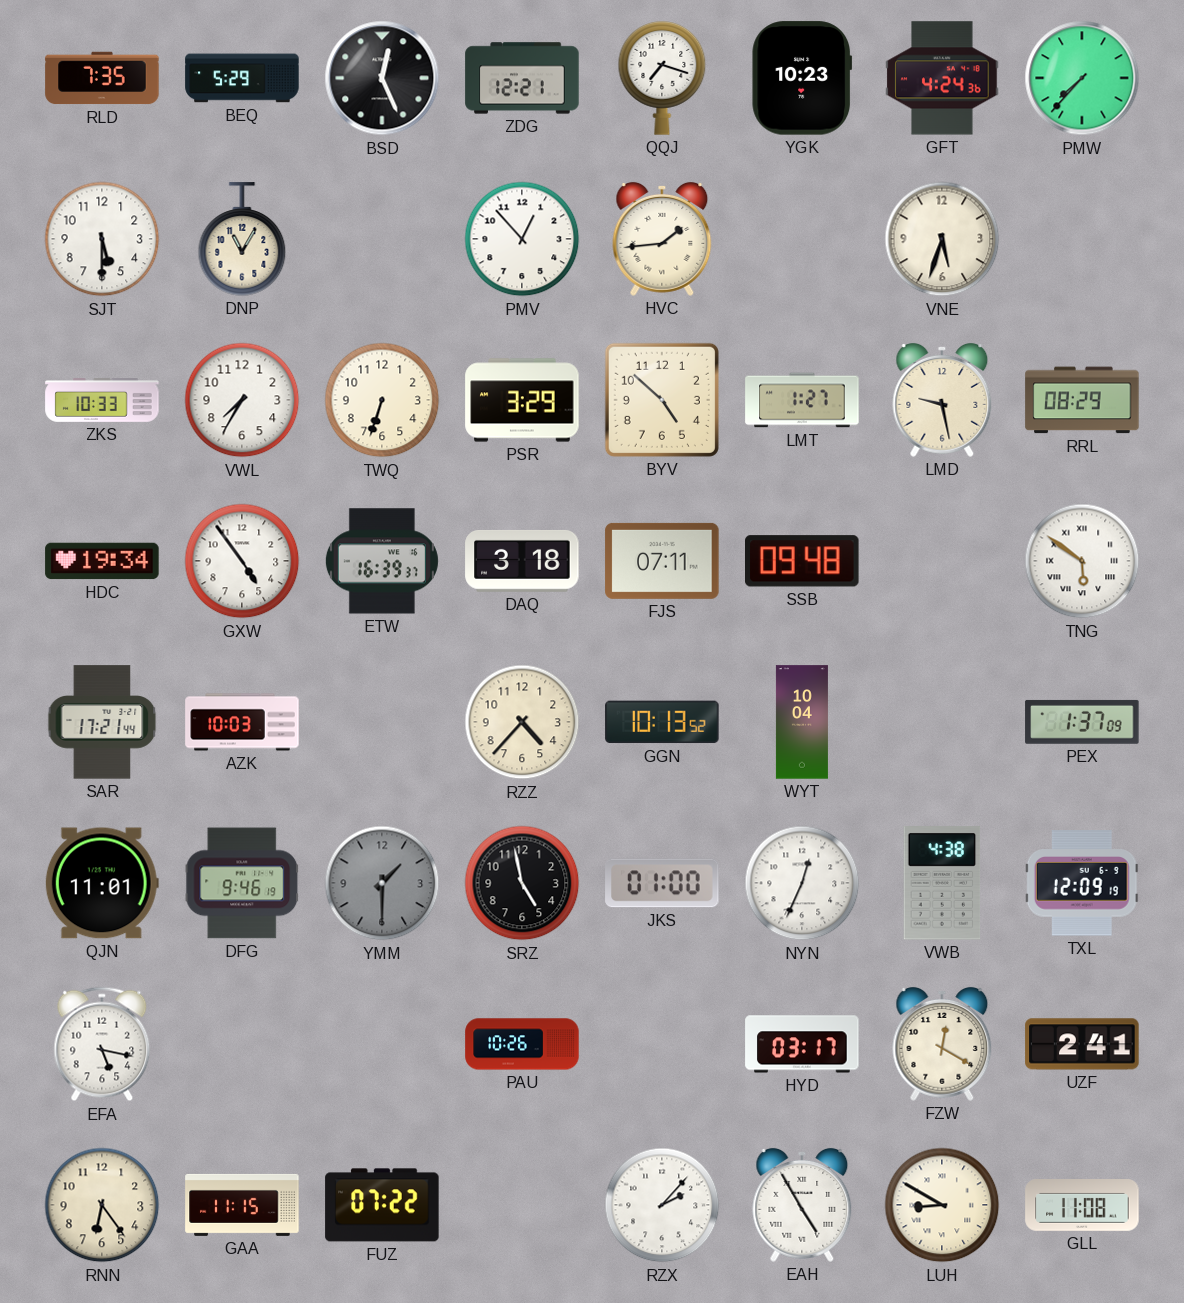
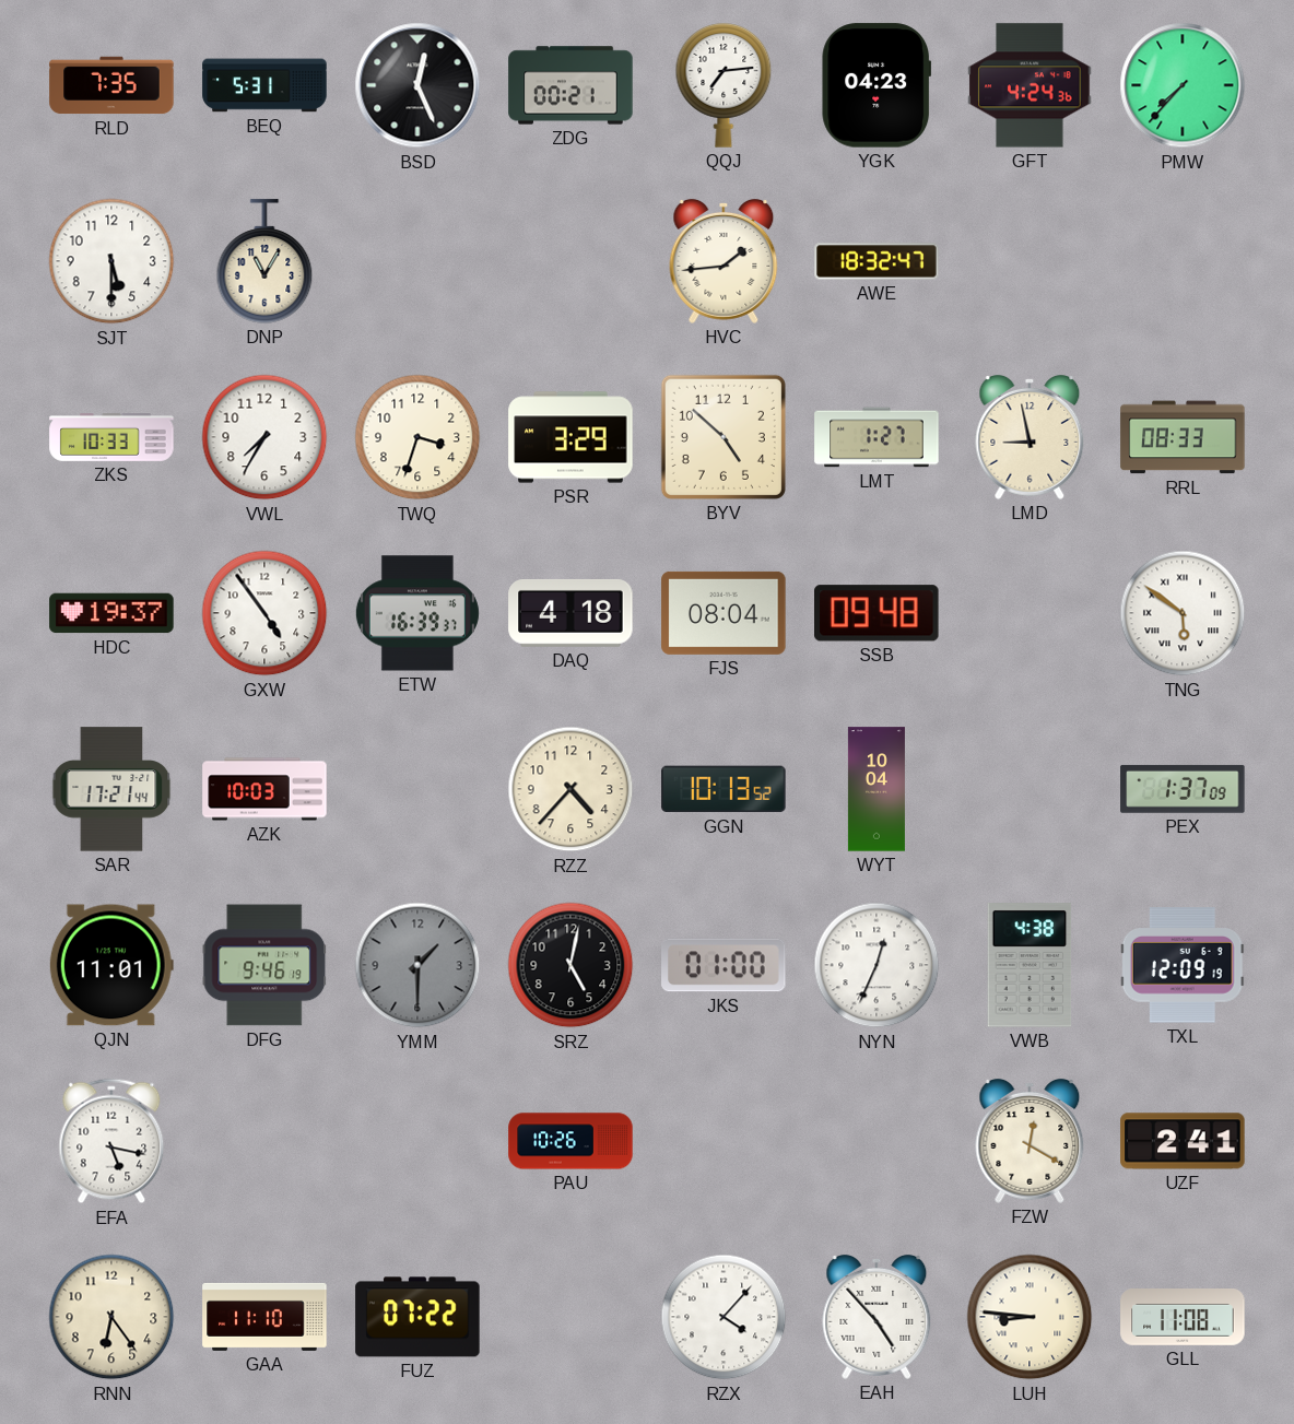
BEQ: 5:29 -> 5:31
ZDG: 12:21 -> 00:21
QQJ: 7:18 -> 7:14
YGK: 10:23 -> 04:23
PMV: 12:53 -> none
AWE: none -> 18:32
VNE: 5:33 -> none
TWQ: 6:33 -> 3:33
LMD: 9:28 -> 8:58
RRL: 08:29 -> 08:33
HDC: 19:34 -> 19:37
DAQ: 3:18 -> 4:18
FJS: 07:11 -> 08:04
SRZ: 4:58 -> 5:02
HYD: 03:17 -> none
GAA: 11:15 -> 11:10
RZX: 2:07 -> 4:07
EAH: 4:55 -> 4:53
LUH: 8:50 -> 8:46
